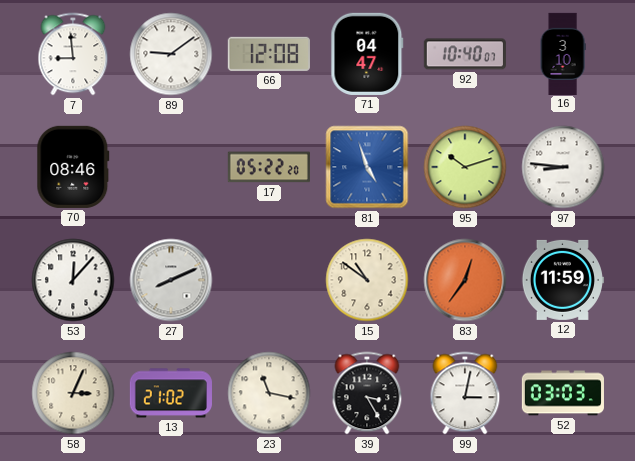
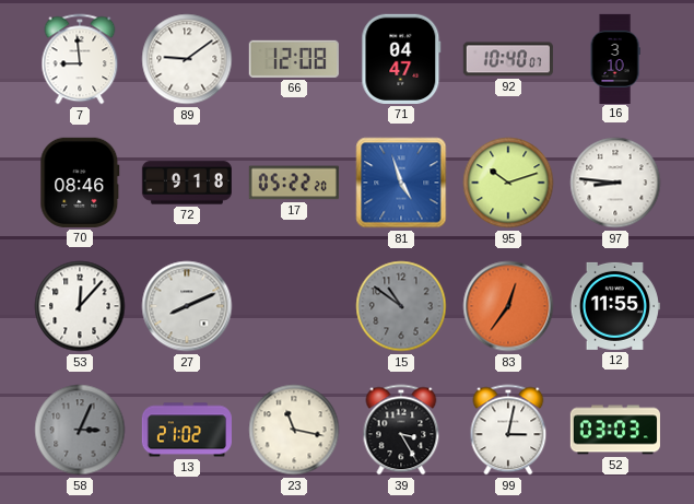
72: none -> 9:18
15 dial: cream -> grey
12: 11:59 -> 11:55
58 dial: cream -> grey
